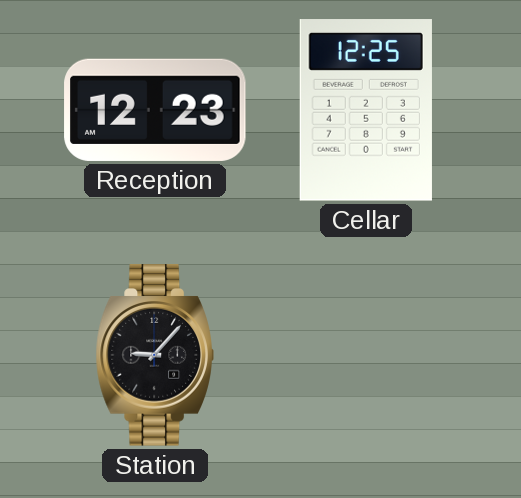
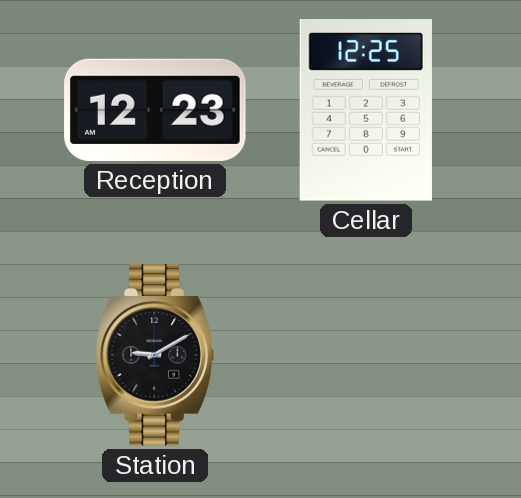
Station: 9:07 -> 9:10
